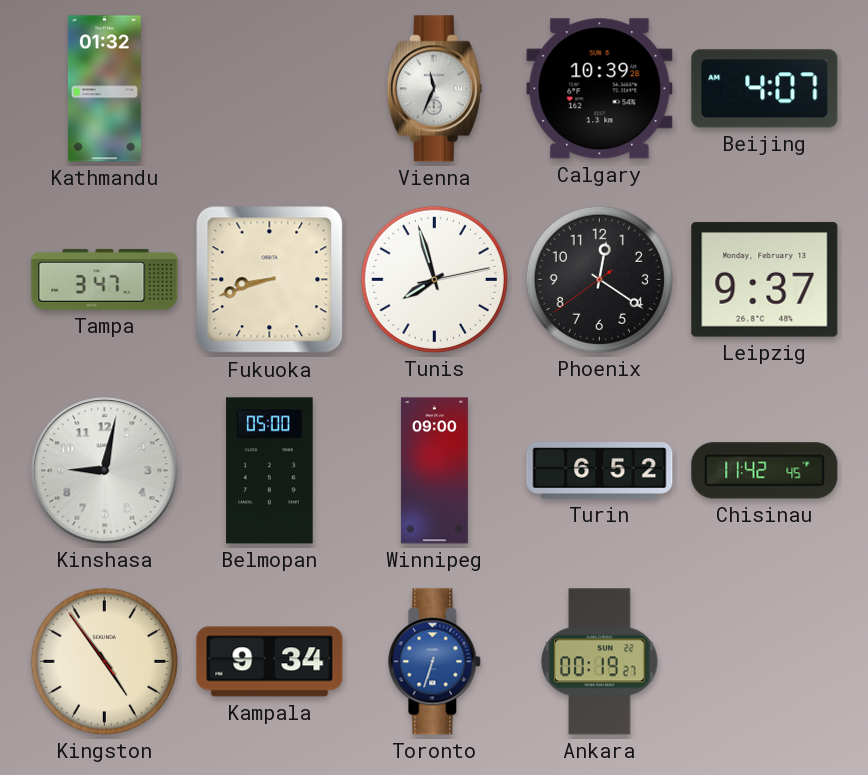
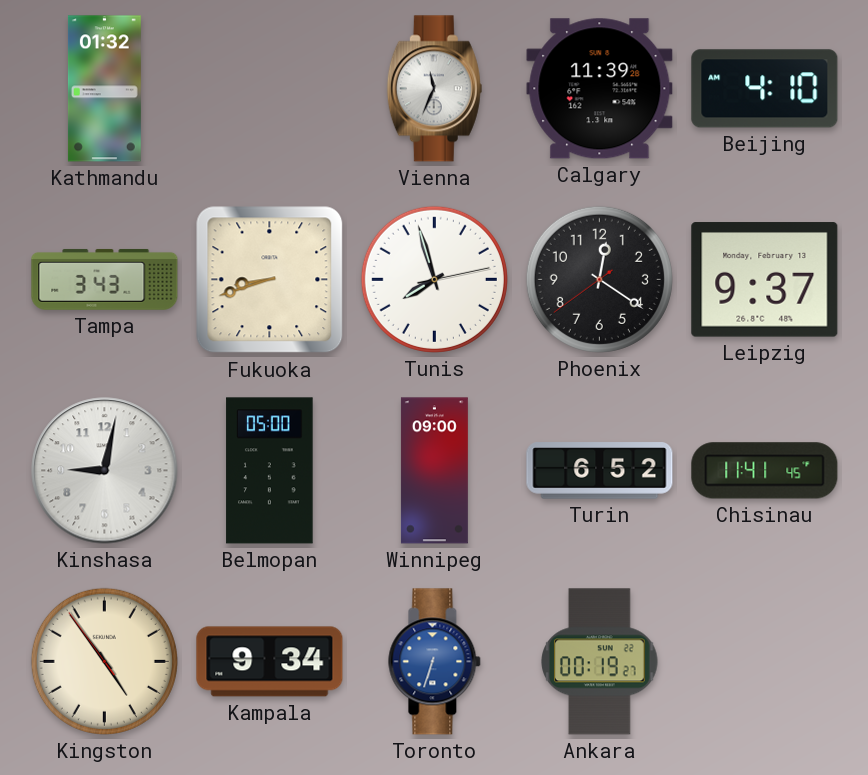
Calgary: 10:39 -> 11:39
Beijing: 4:07 -> 4:10
Tampa: 3:47 -> 3:43
Chisinau: 11:42 -> 11:41
